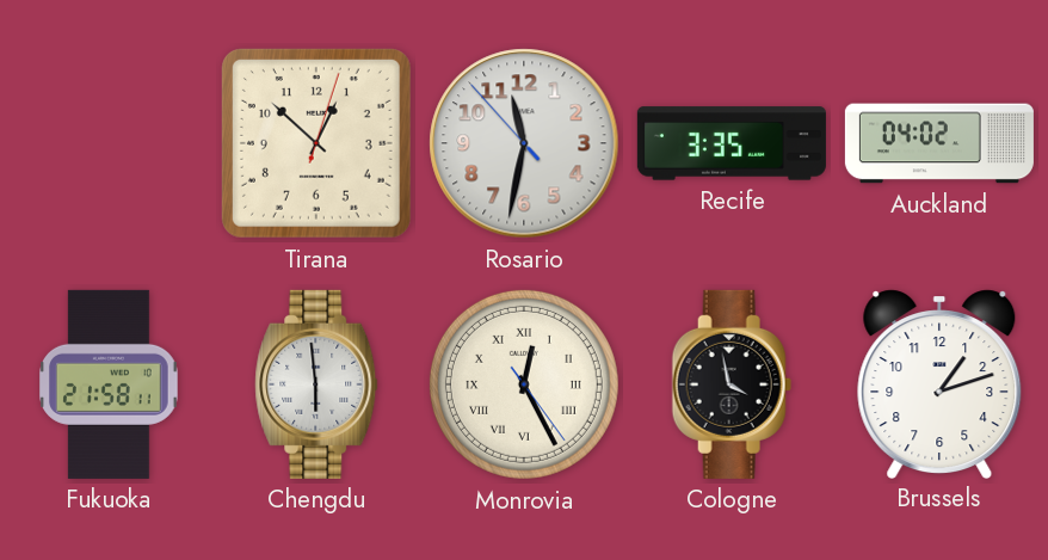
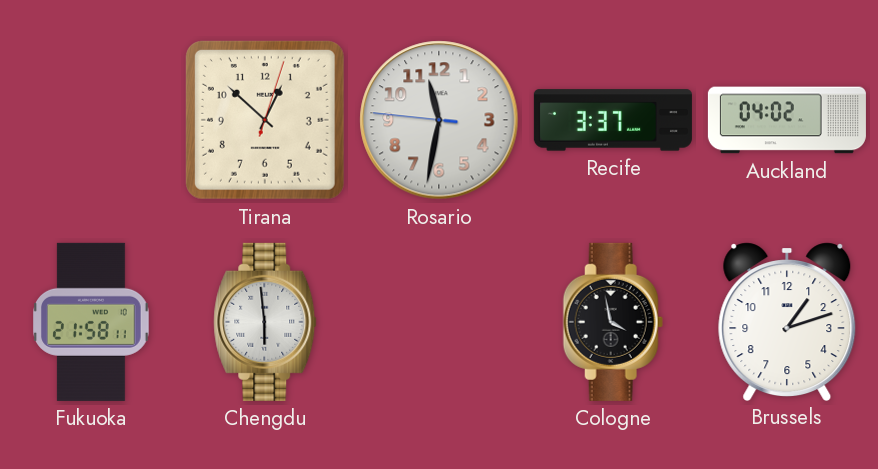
Rosario: 11:31:53 -> 11:31:46
Recife: 3:35 -> 3:37
Monrovia: 12:25 -> none
